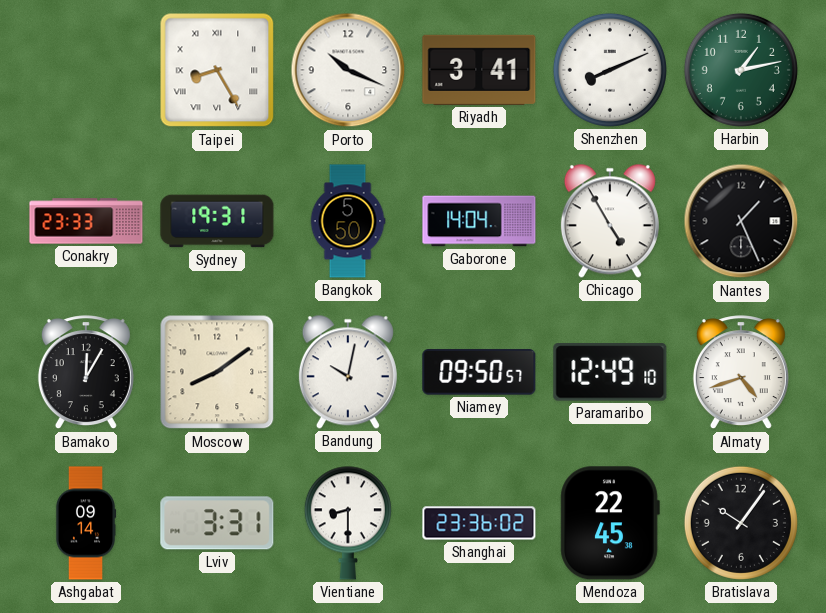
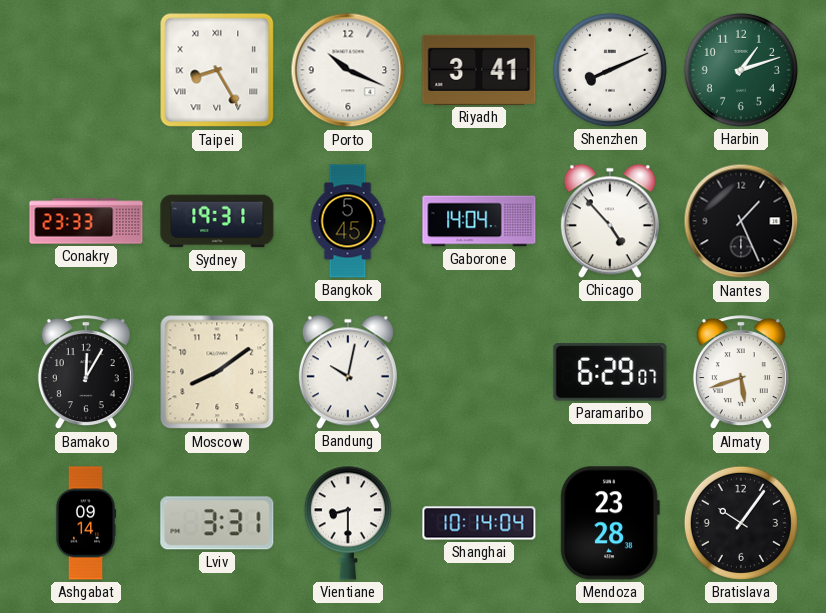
Harbin: 1:13 -> 1:12
Bangkok: 5:50 -> 5:45
Chicago: 4:55 -> 4:53
Niamey: 09:50 -> none
Paramaribo: 12:49 -> 6:29
Almaty: 4:42 -> 5:42
Shanghai: 23:36 -> 10:14
Mendoza: 22:45 -> 23:28
